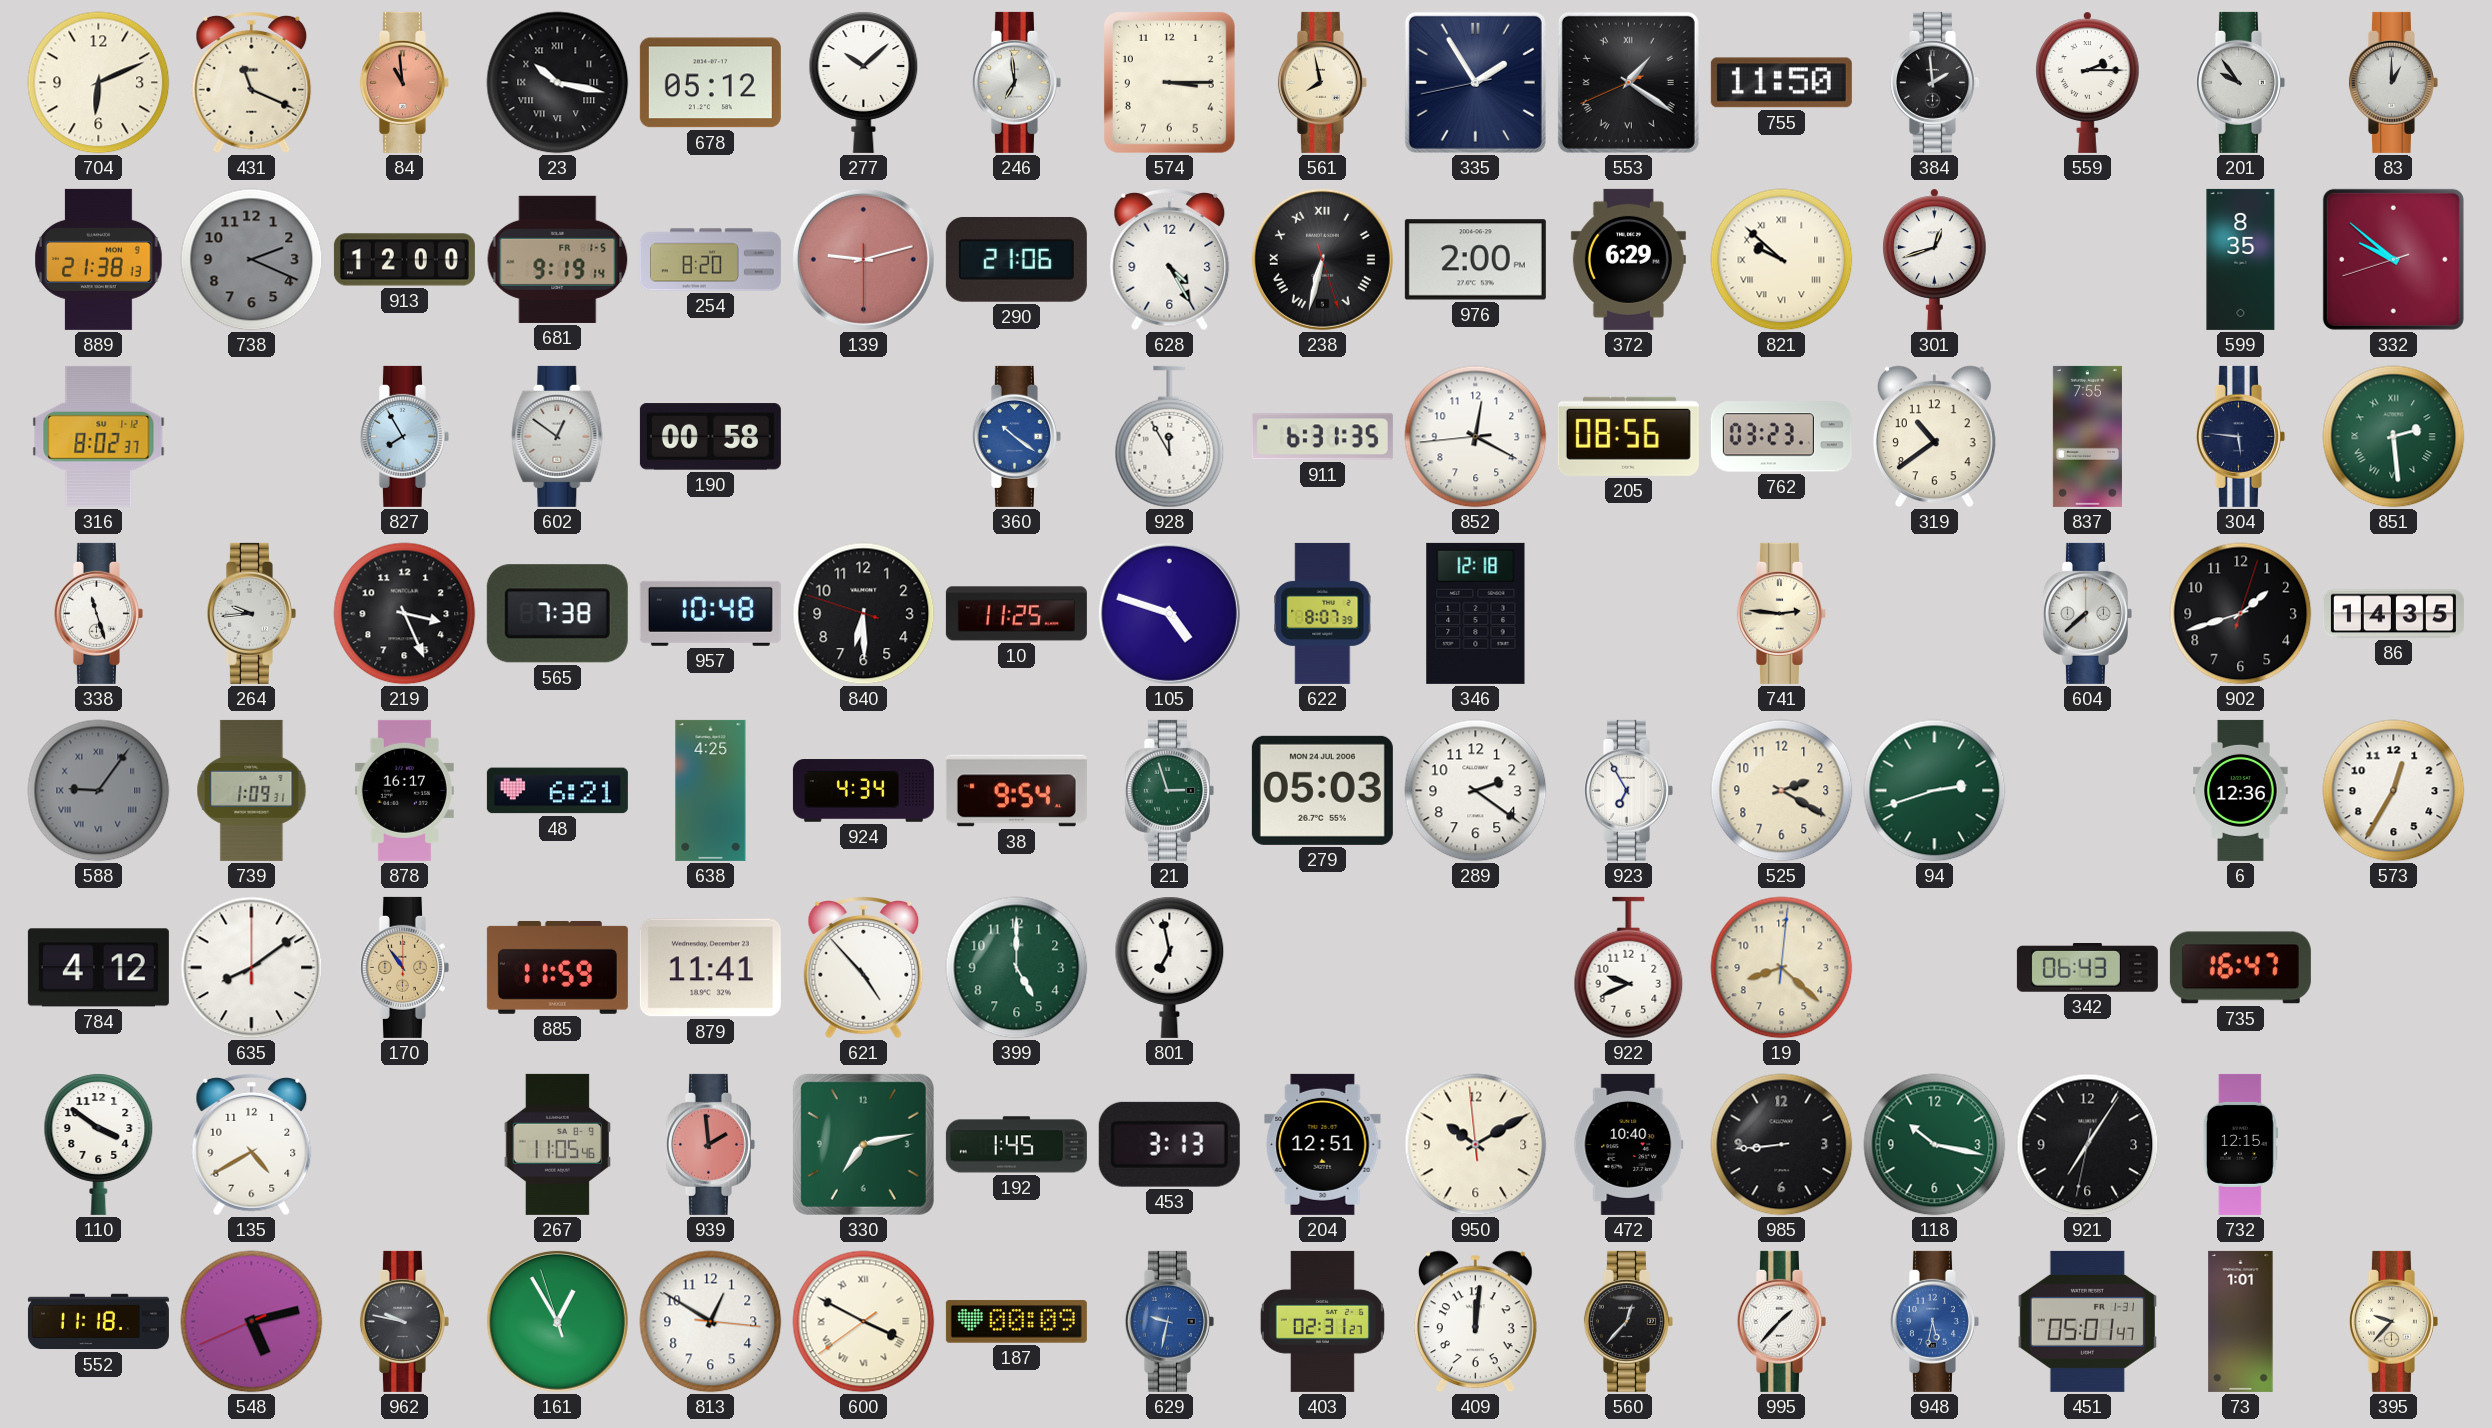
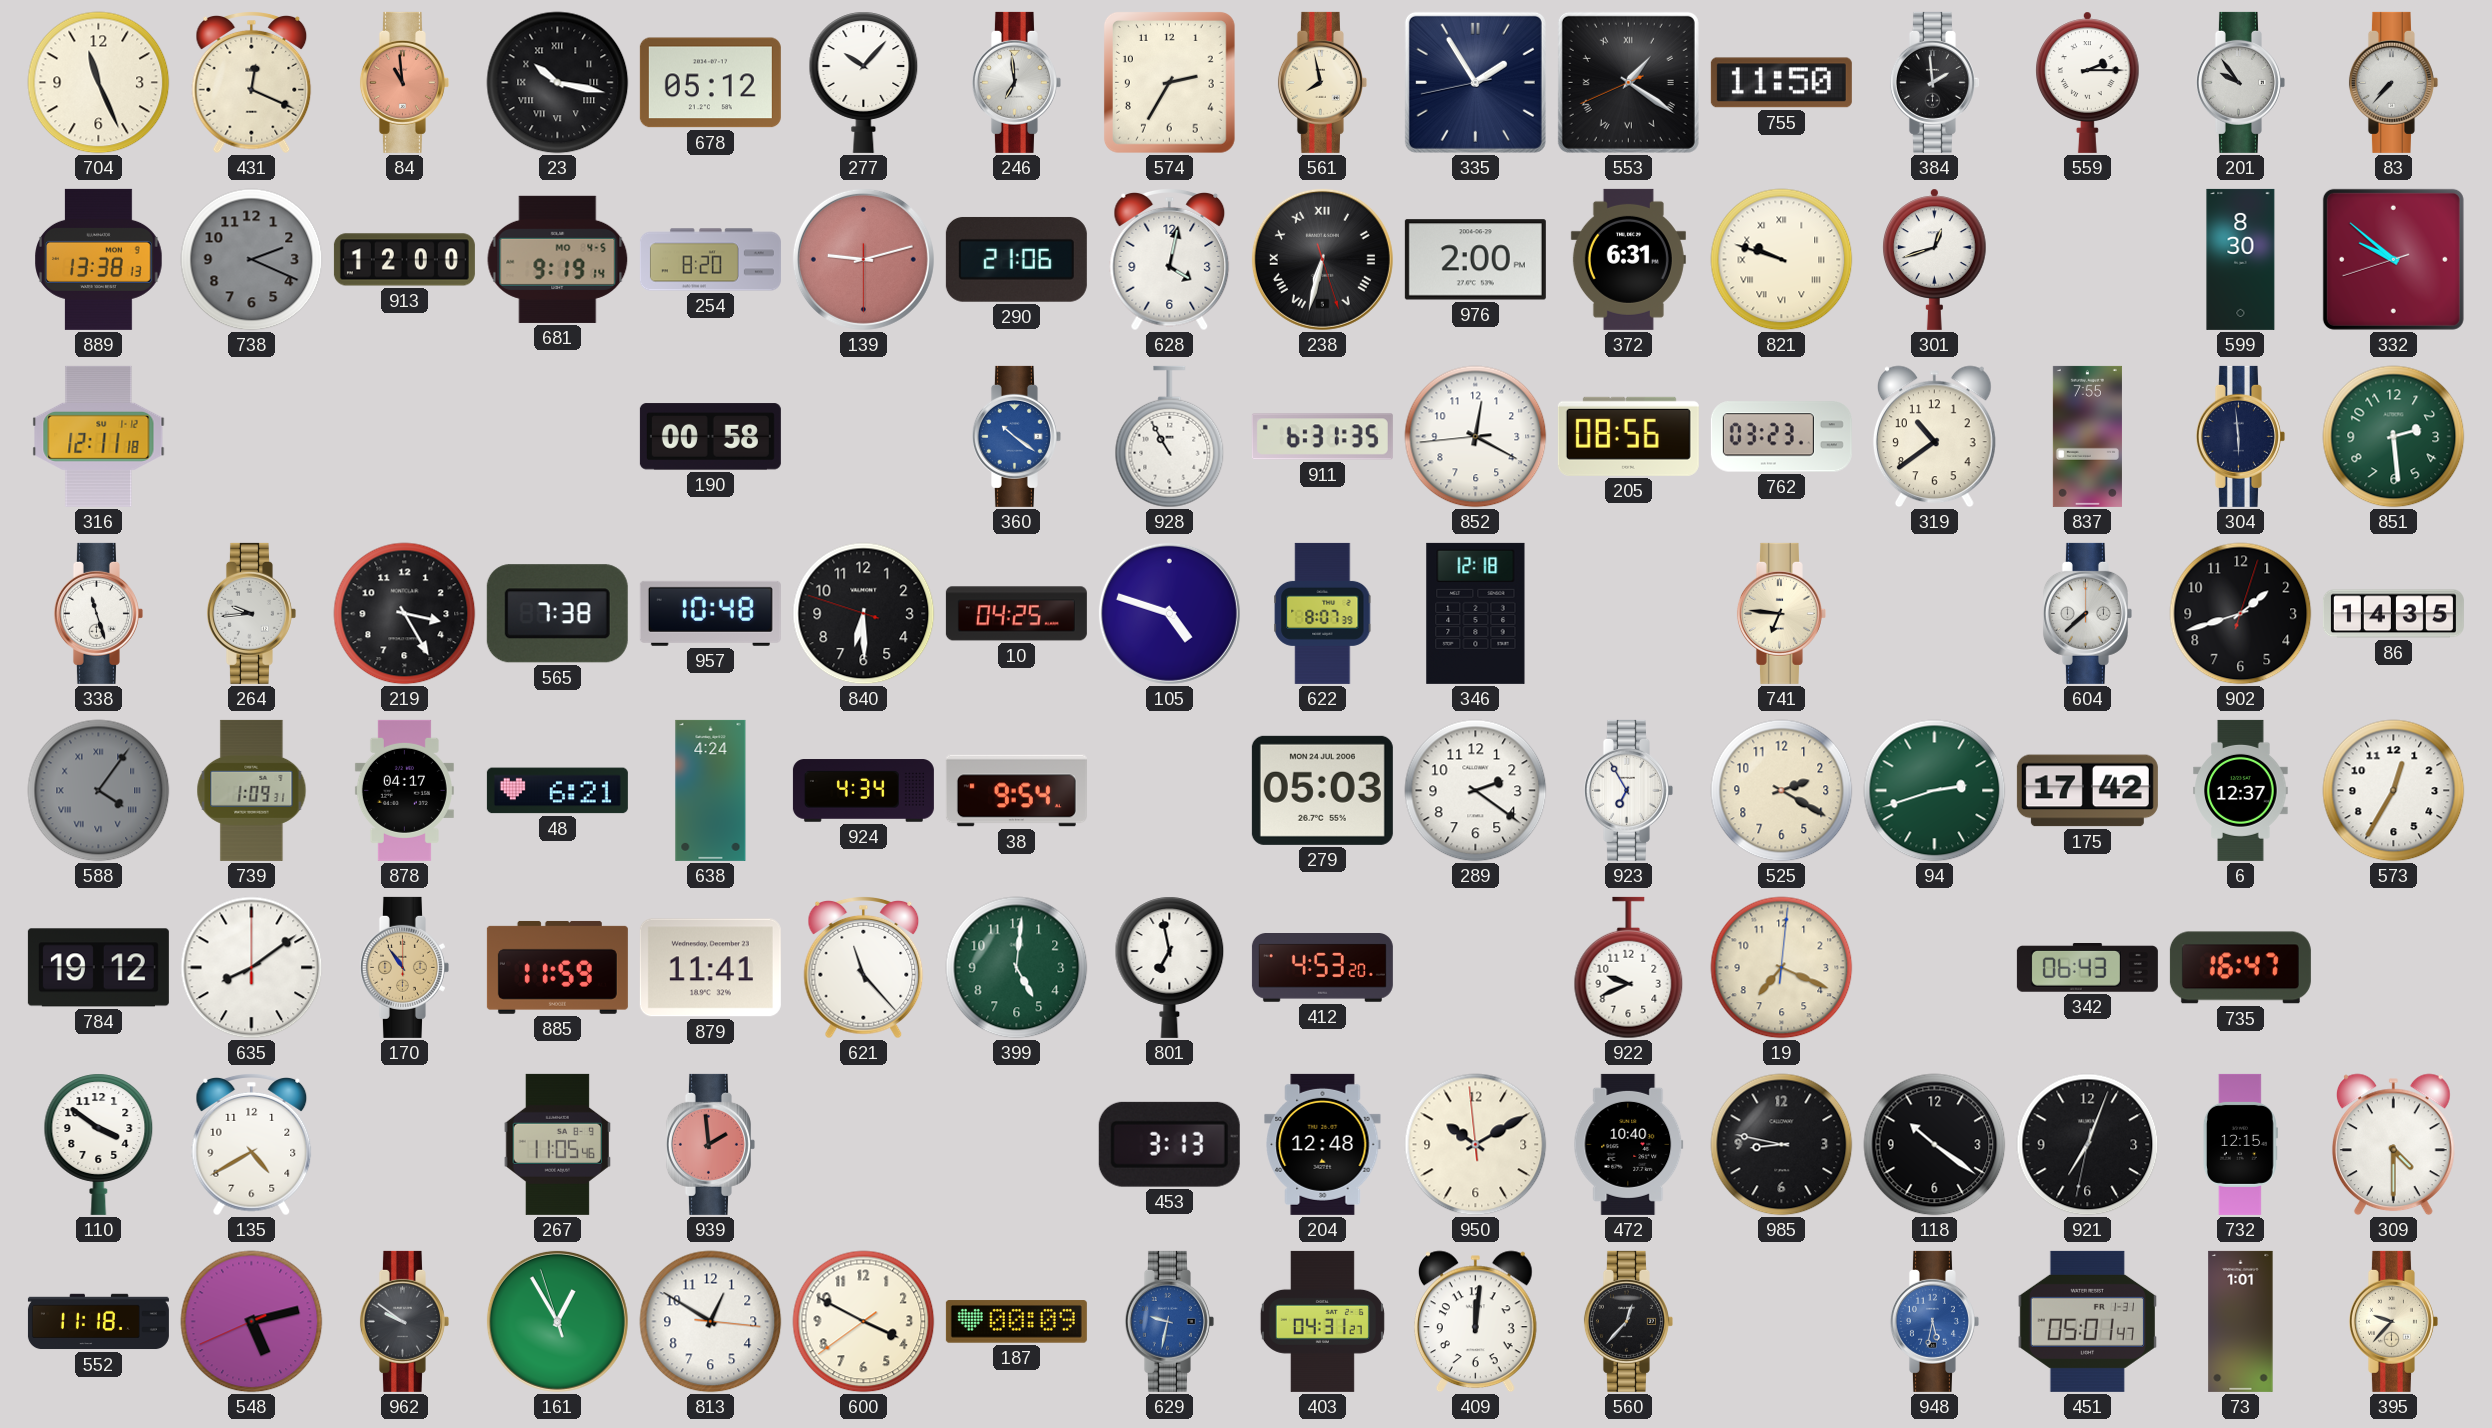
704: 6:11 -> 11:26
431: 11:19 -> 12:19
277: 10:08 -> 10:07
574: 3:15 -> 2:35
83: 1:00 -> 7:37
889: 21:38 -> 13:38
681 date: FR 1-5 -> MO 4-5
628: 4:25 -> 4:02
372: 6:29 -> 6:31
821: 9:52 -> 9:48
599: 8:35 -> 8:30
316: 8:02 -> 12:11
827: 7:55 -> none
602: 12:51 -> none
928: 11:55 -> 10:55
304: 5:46 -> 5:59
851 numerals: Roman -> Arabic
219: 3:26 -> 3:25
10: 11:25 -> 04:25
741: 2:46 -> 6:46
588: 9:06 -> 4:06
878: 16:17 -> 04:17
638: 4:25 -> 4:24
21: 2:57 -> none
175: none -> 17:42
6: 12:36 -> 12:37
784: 4:12 -> 19:12
621: 4:53 -> 11:23
399: 5:00 -> 5:01
412: none -> 4:53
19: 8:22 -> 7:19
330: 7:13 -> none
192: 1:45 -> none
204: 12:51 -> 12:48
985: 8:44 -> 8:47
118: 10:17 -> 10:21
118 dial: green -> black
921: 7:05 -> 7:03
309: none -> 4:30
962: 9:47 -> 9:51
600 numerals: Roman -> Arabic
403: 02:31 -> 04:31
995: 1:37 -> none
